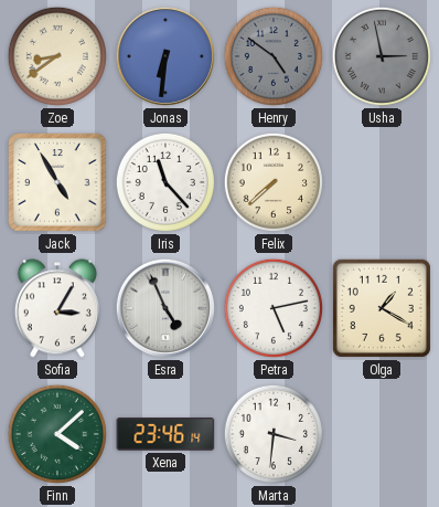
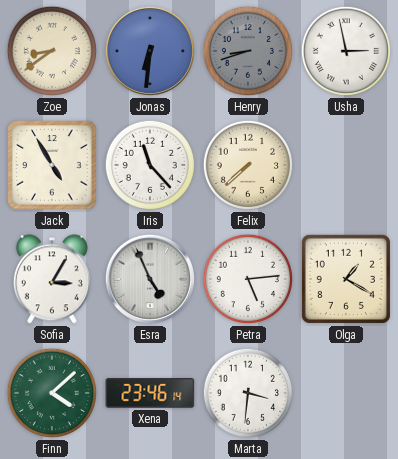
Henry: 4:51 -> 8:42
Usha dial: grey -> white
Petra: 5:13 -> 5:14
